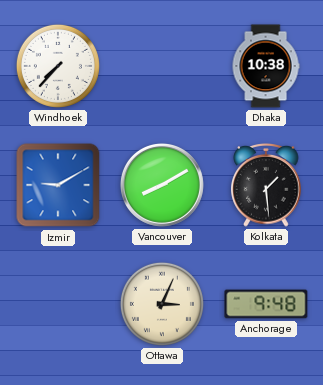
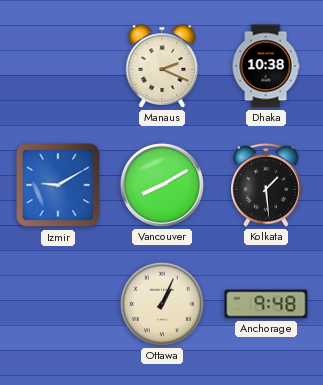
Windhoek: 7:37 -> none
Manaus: none -> 2:19
Ottawa: 3:04 -> 1:04
